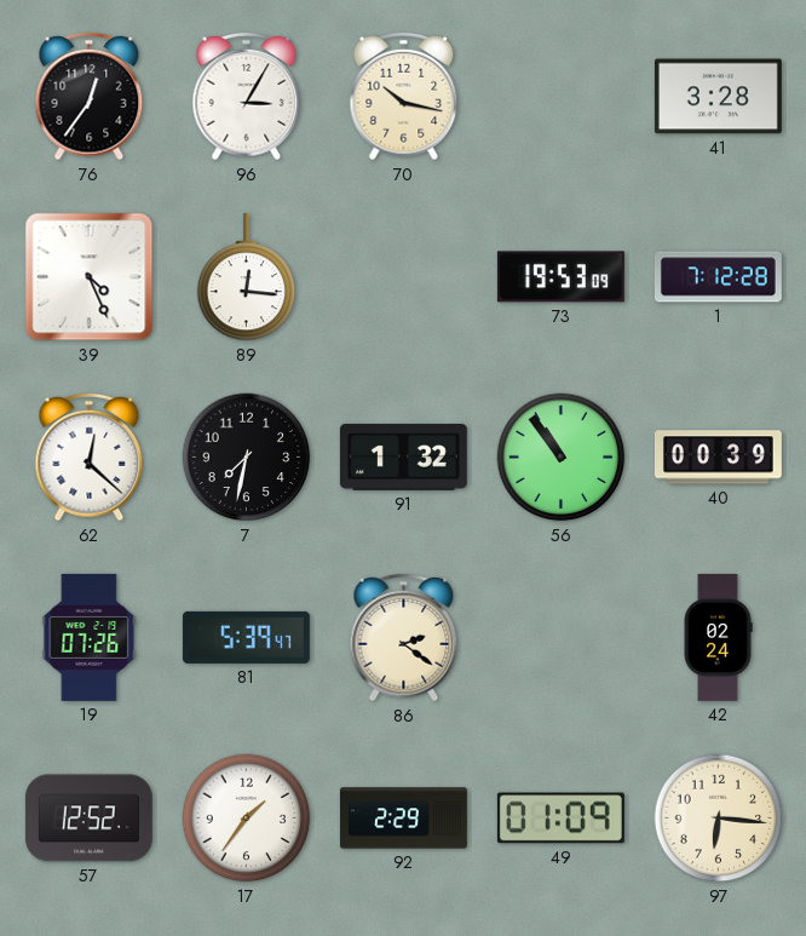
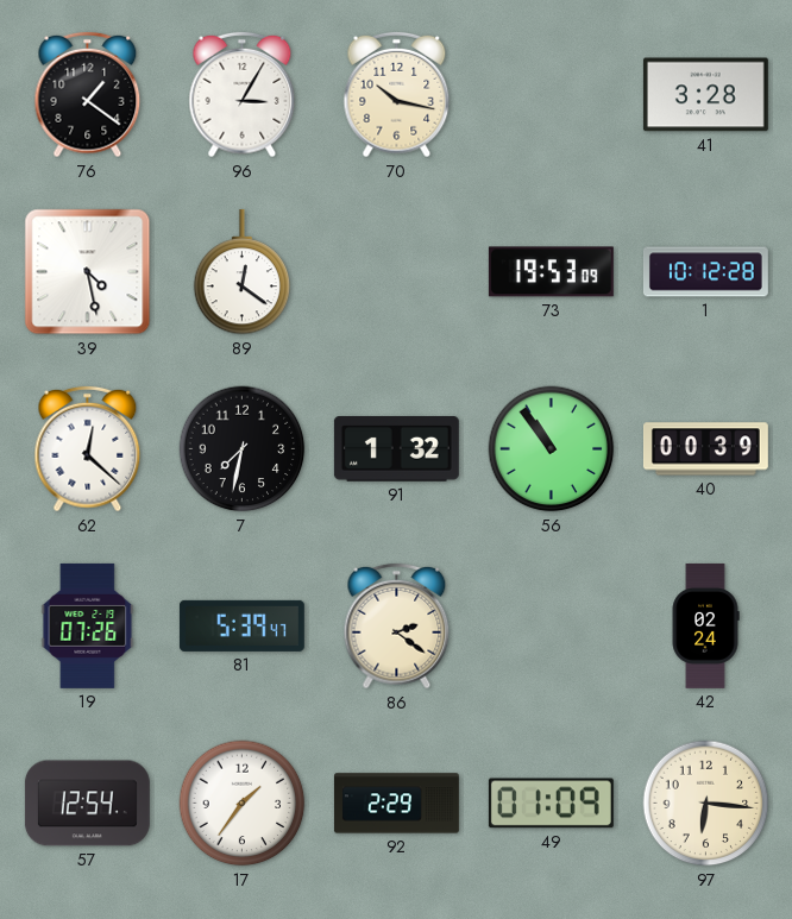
76: 12:36 -> 1:21
39: 4:26 -> 4:28
89: 12:16 -> 12:21
1: 7:12 -> 10:12
57: 12:52 -> 12:54
